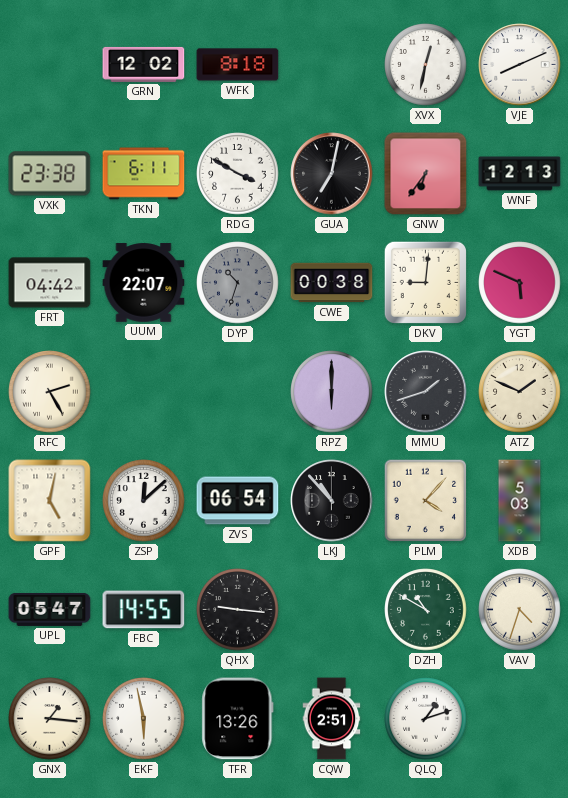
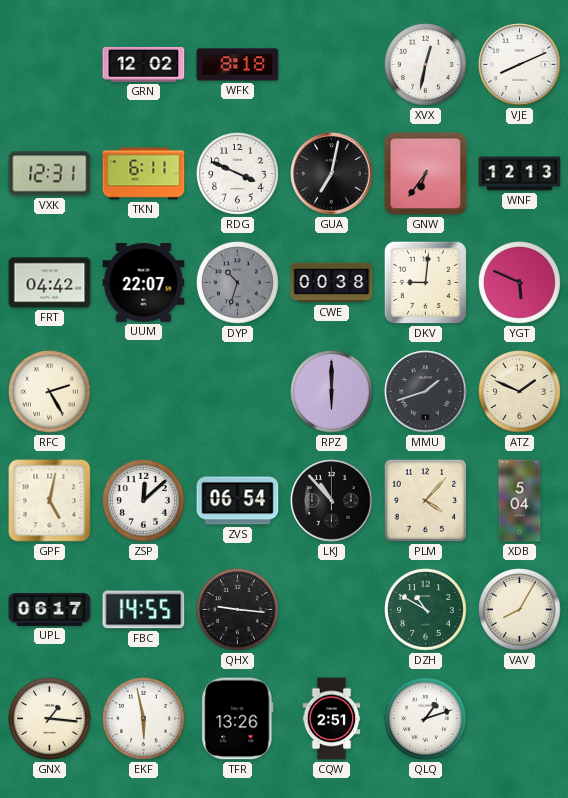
VXK: 23:38 -> 12:31
RDG: 3:50 -> 3:49
XDB: 5:03 -> 5:04
UPL: 05:47 -> 06:17
VAV: 4:33 -> 8:05
